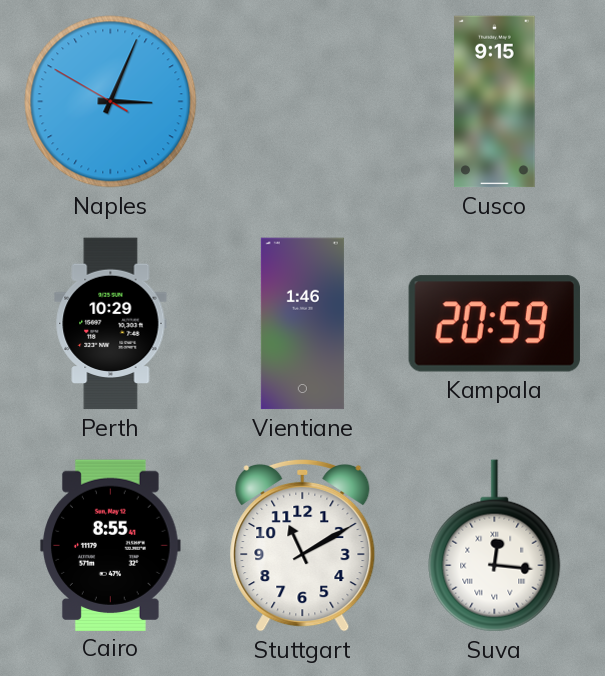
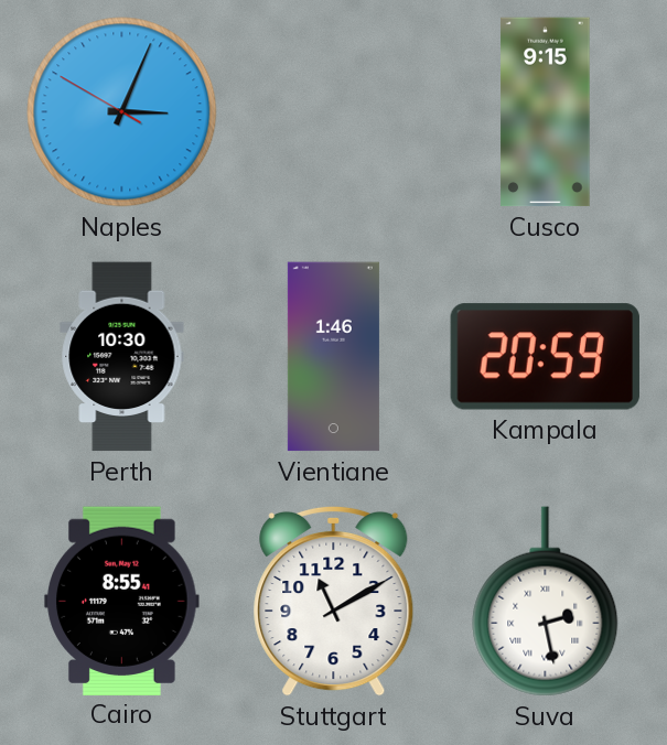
Perth: 10:29 -> 10:30
Suva: 12:16 -> 2:28
